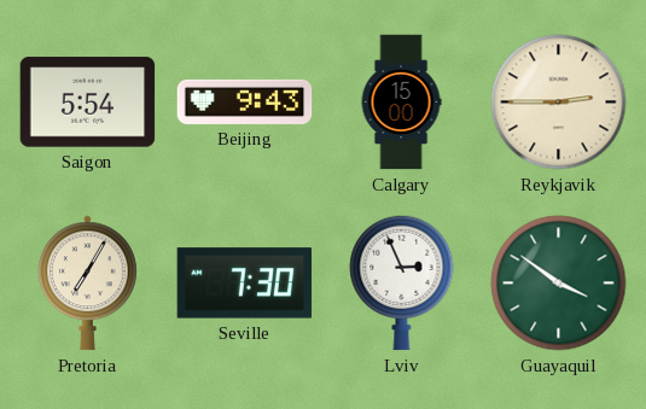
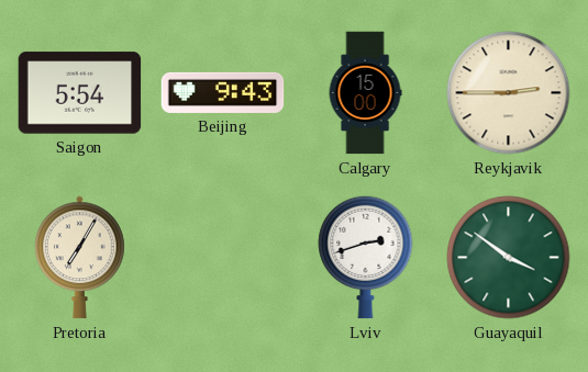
Seville: 7:30 -> none
Lviv: 2:56 -> 2:42
